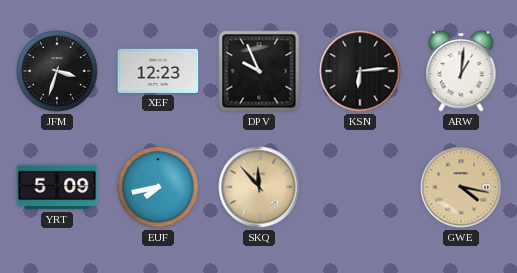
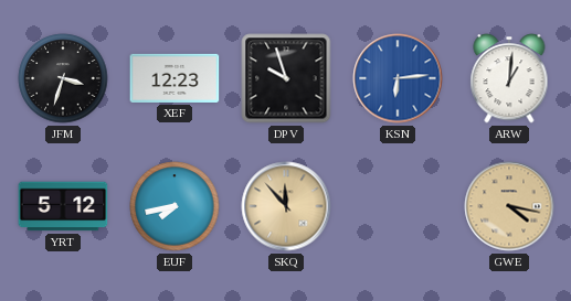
DPV: 9:56 -> 9:57
KSN dial: black -> blue
YRT: 5:09 -> 5:12
